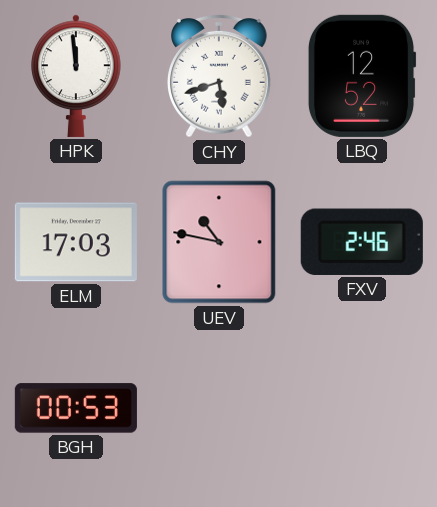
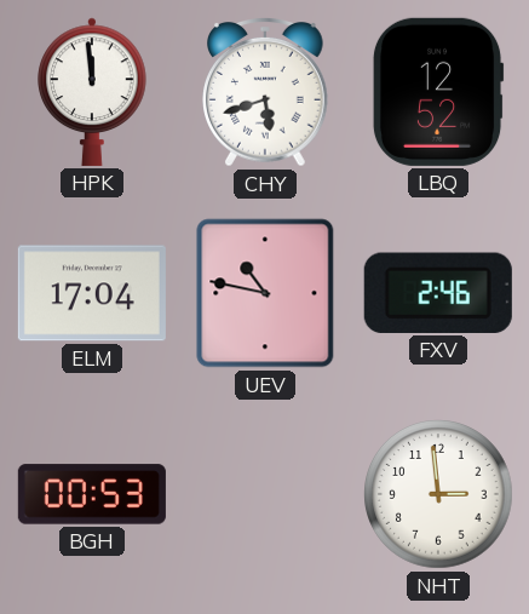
ELM: 17:03 -> 17:04
NHT: none -> 2:59
